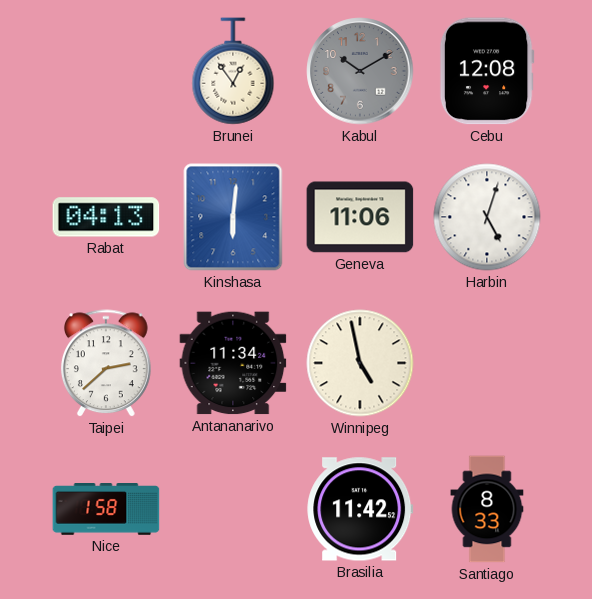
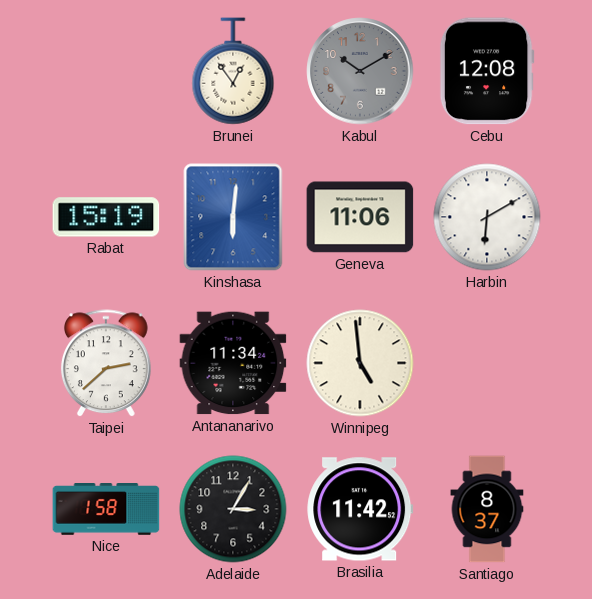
Rabat: 04:13 -> 15:19
Harbin: 5:03 -> 6:10
Winnipeg: 4:58 -> 4:59
Adelaide: none -> 3:05
Santiago: 8:33 -> 8:37
